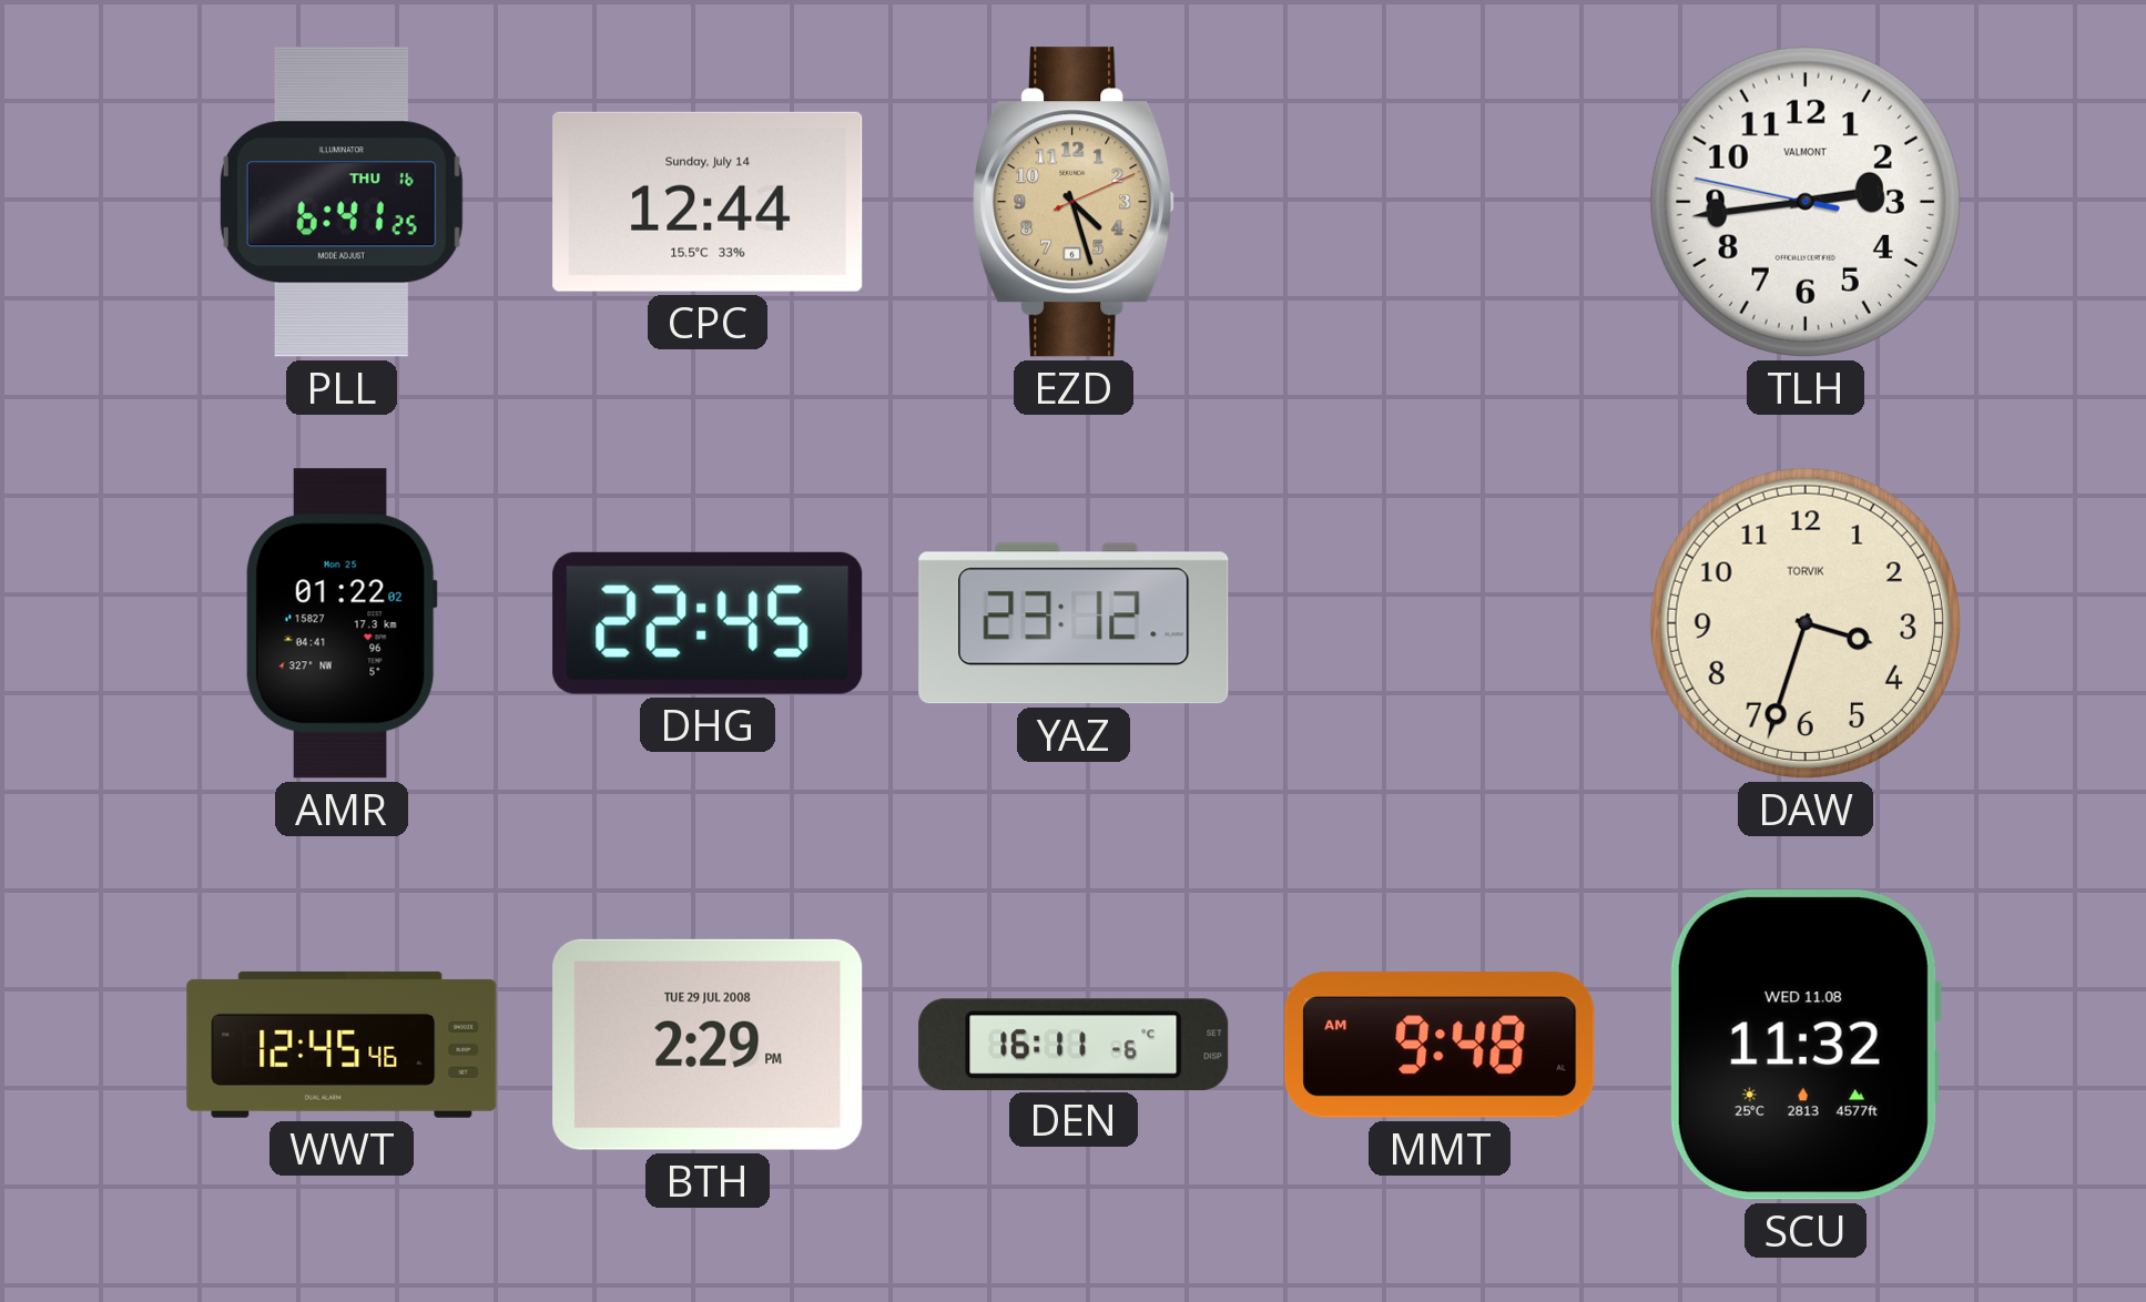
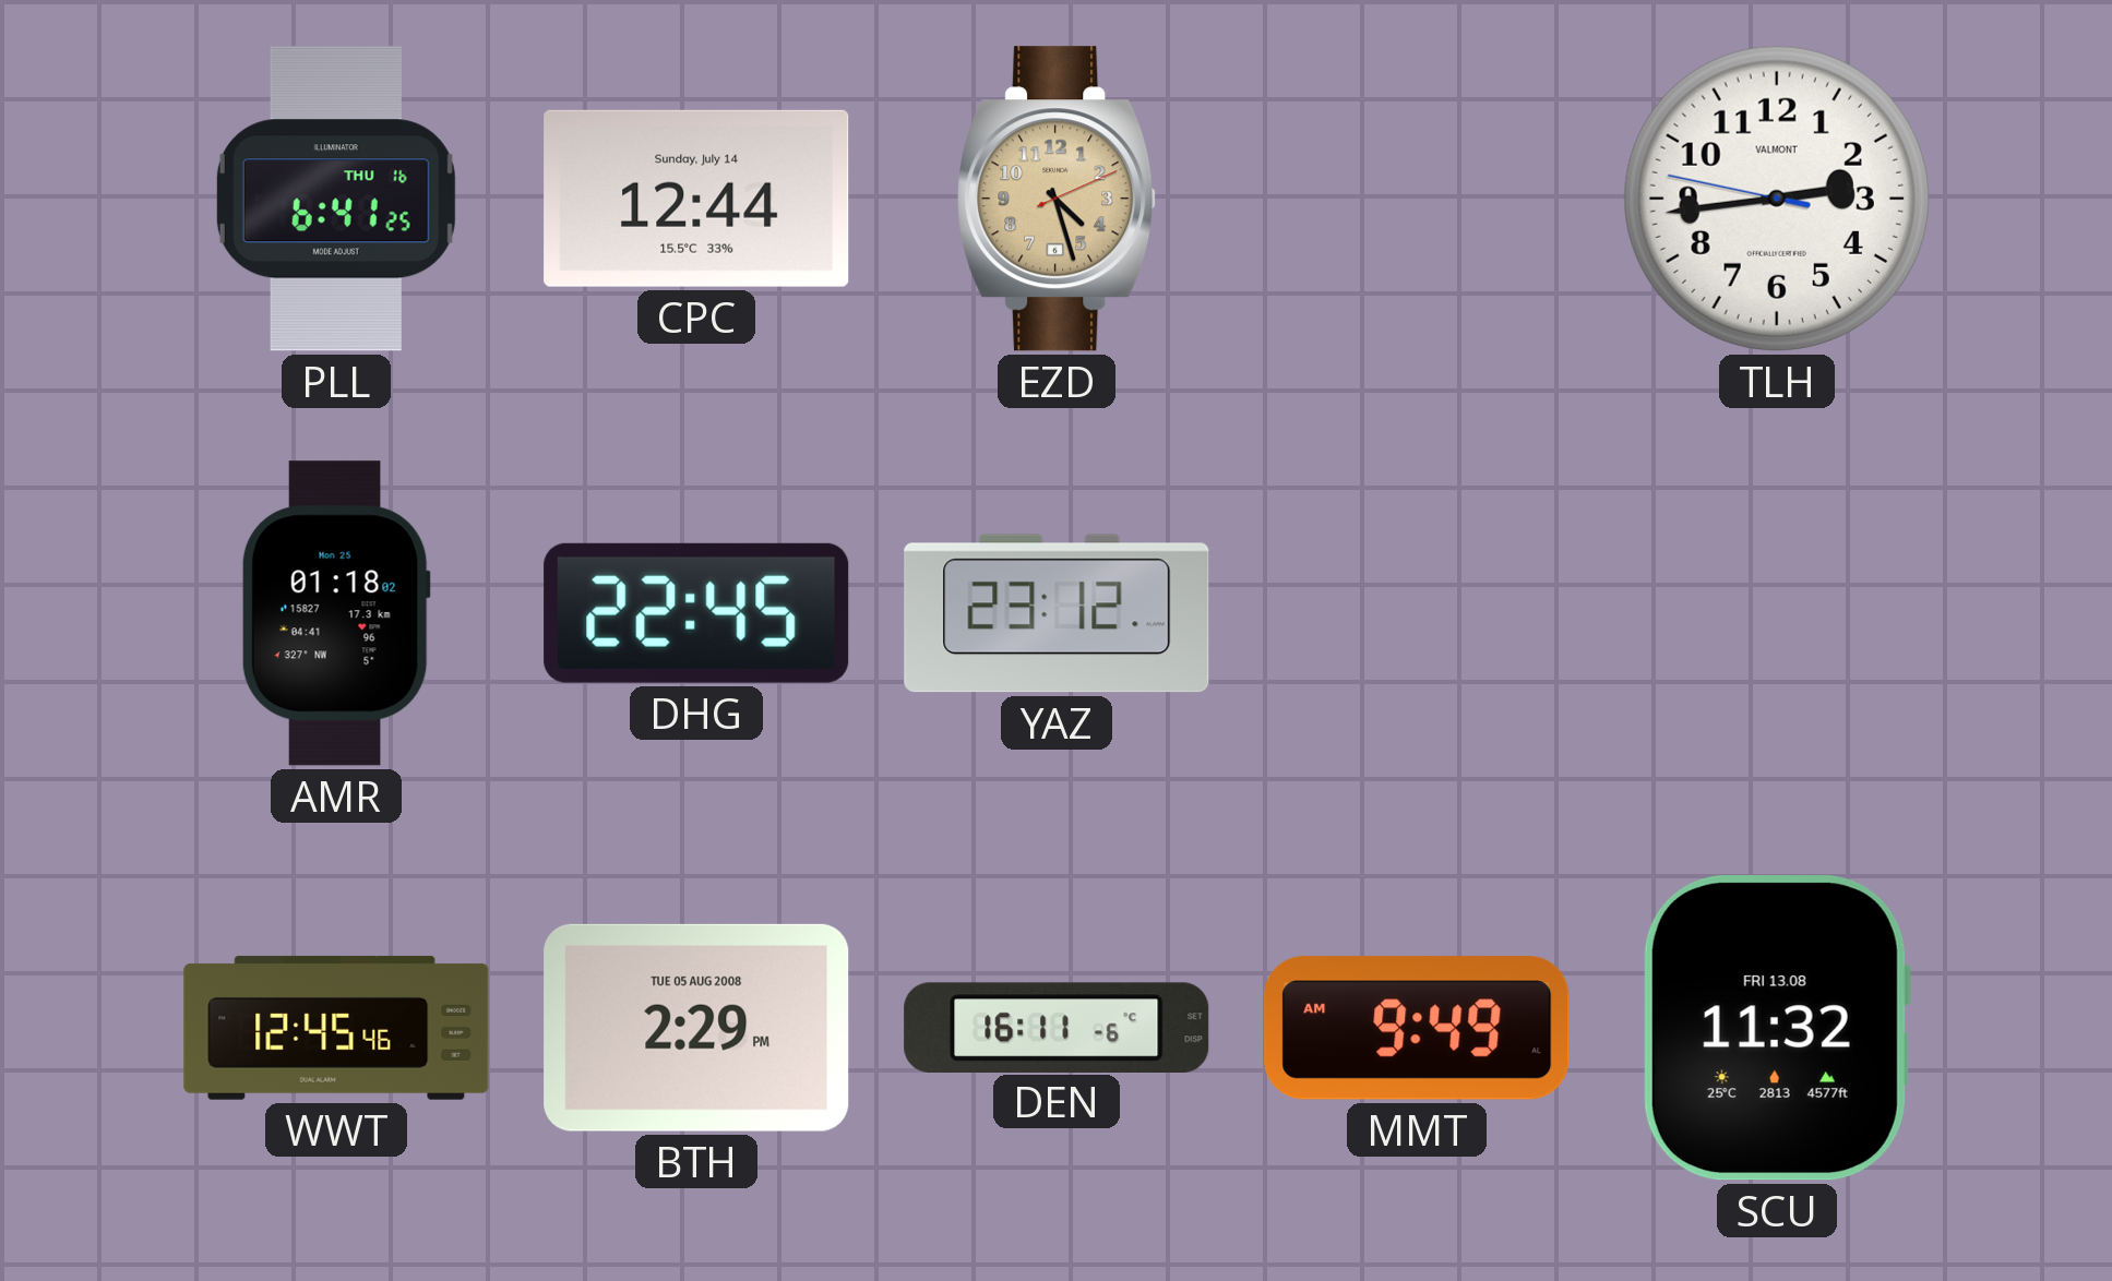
AMR: 01:22 -> 01:18
DAW: 3:33 -> none
BTH date: TUE 29 JUL 2008 -> TUE 05 AUG 2008
MMT: 9:48 -> 9:49
SCU date: WED 11.08 -> FRI 13.08
